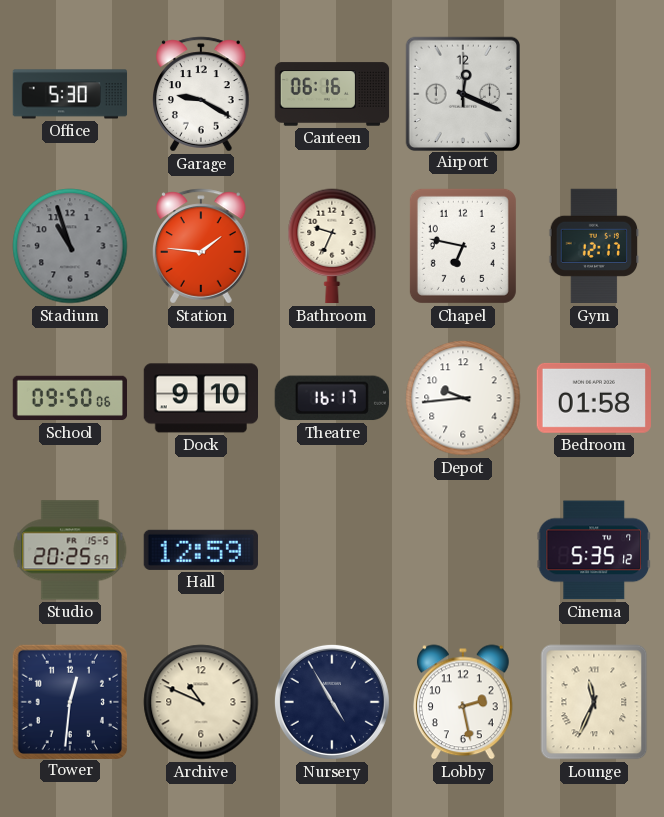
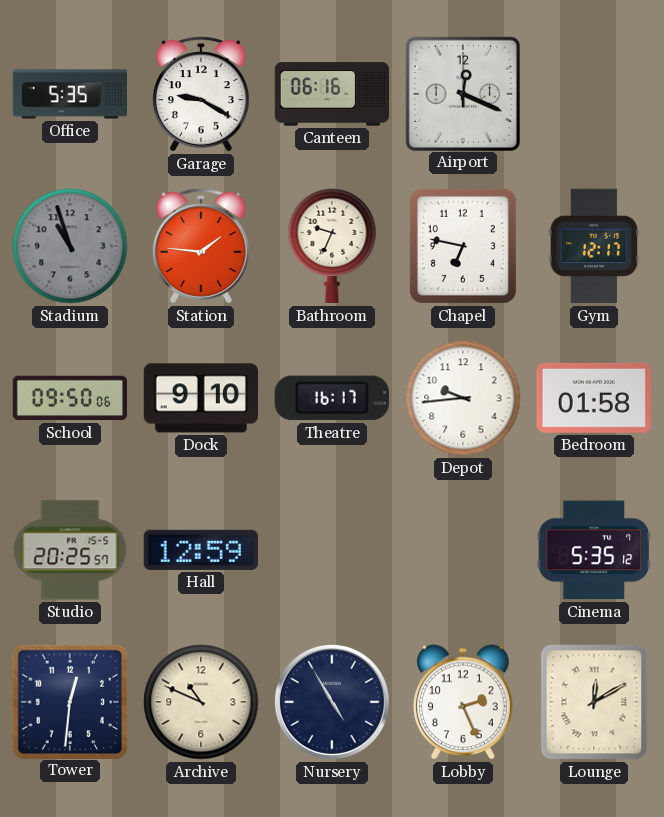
Office: 5:30 -> 5:35
Lobby: 2:28 -> 2:26
Lounge: 11:34 -> 12:10
